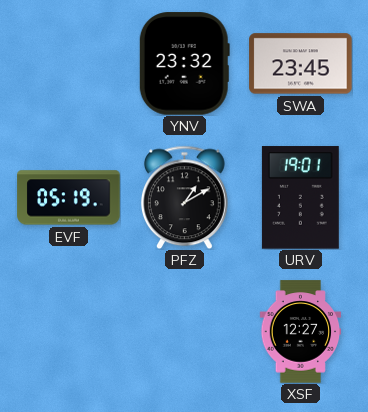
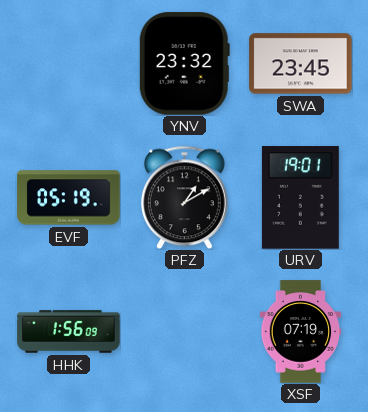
HHK: none -> 1:56
XSF: 12:27 -> 07:19
